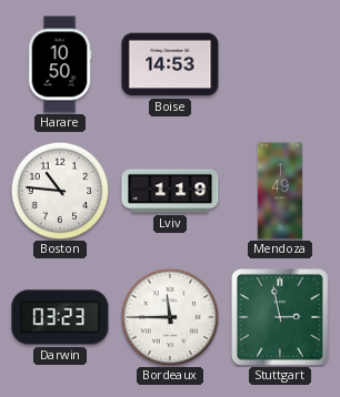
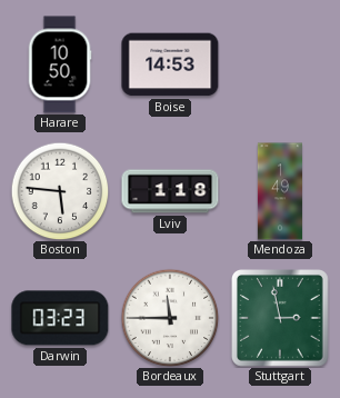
Boston: 10:46 -> 5:46
Lviv: 1:19 -> 1:18
